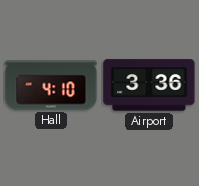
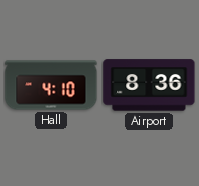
Airport: 3:36 -> 8:36
